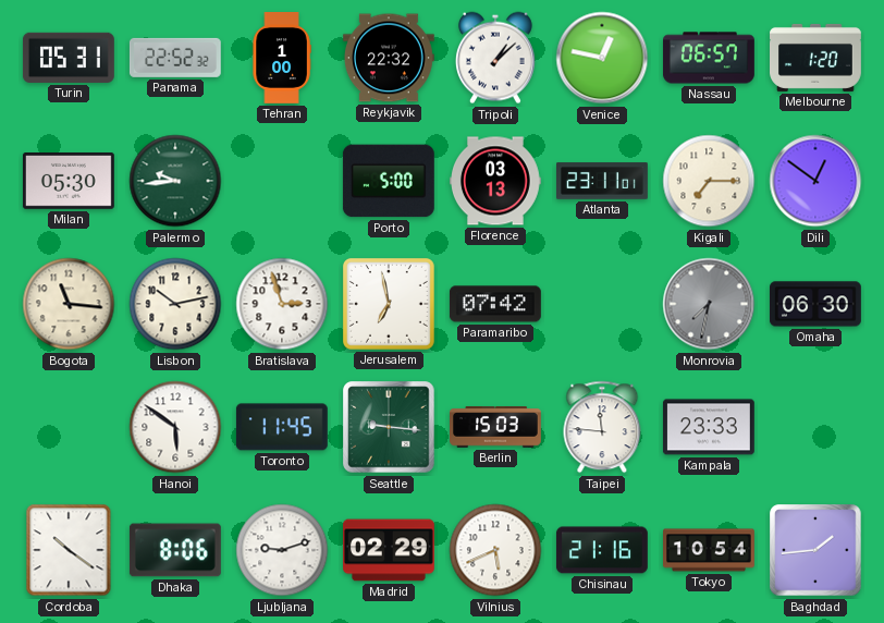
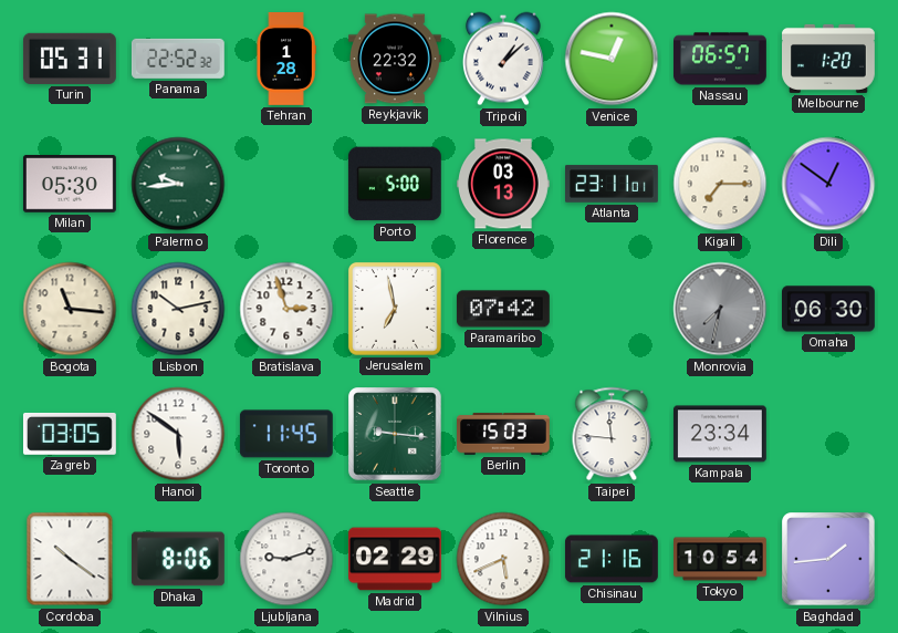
Tehran: 1:00 -> 1:28
Zagreb: none -> 03:05
Kampala: 23:33 -> 23:34
